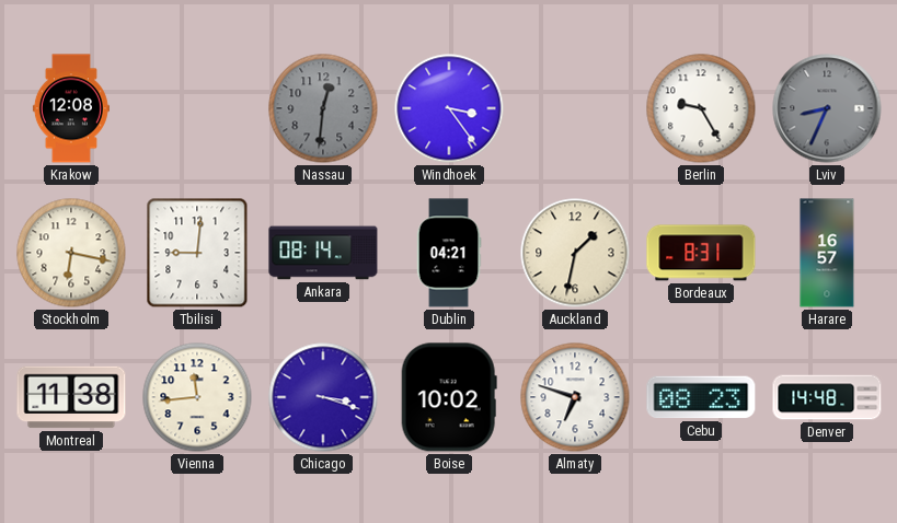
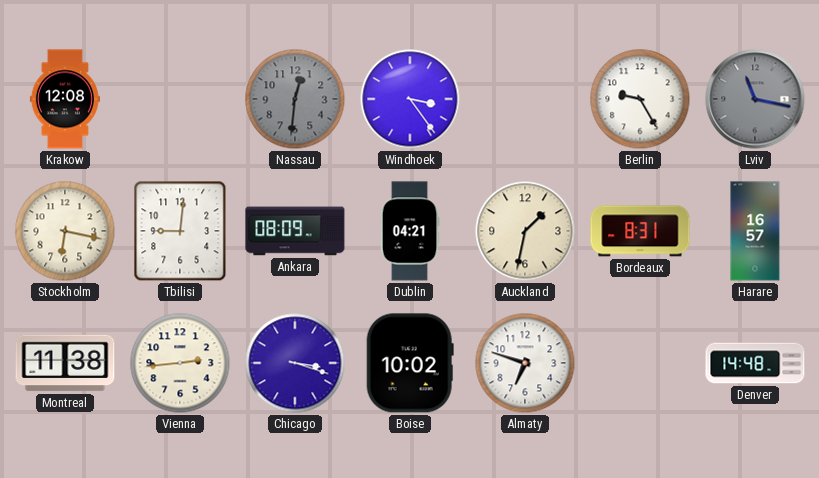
Lviv: 8:34 -> 11:17
Ankara: 08:14 -> 08:09
Vienna: 11:44 -> 2:44
Cebu: 08:23 -> none
